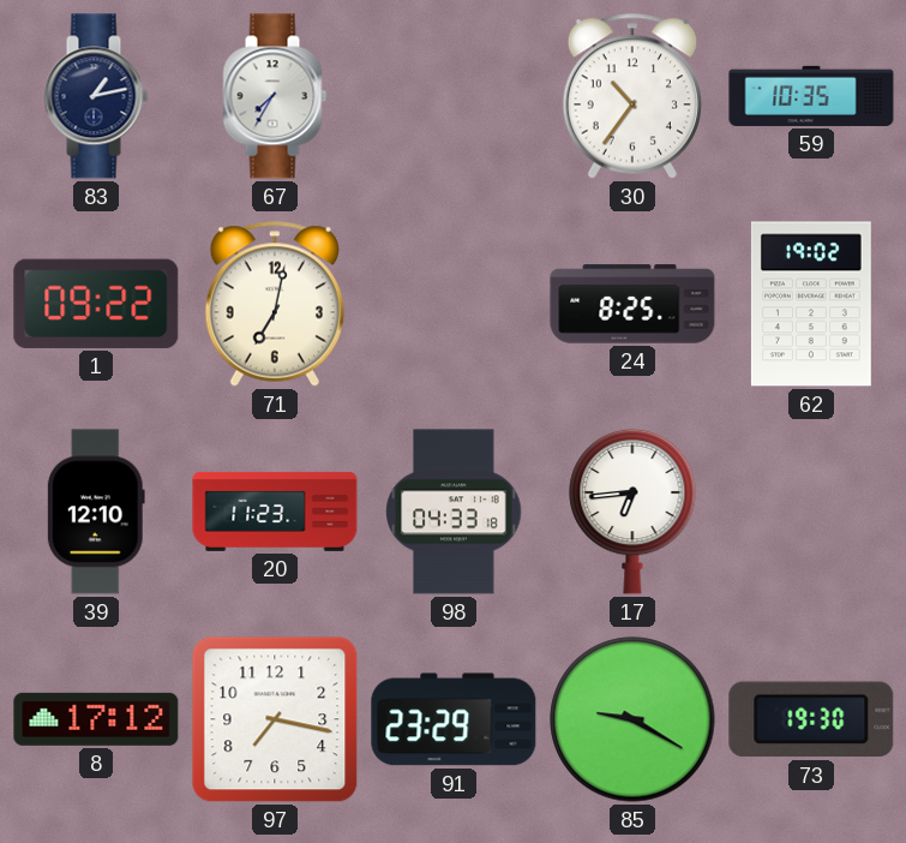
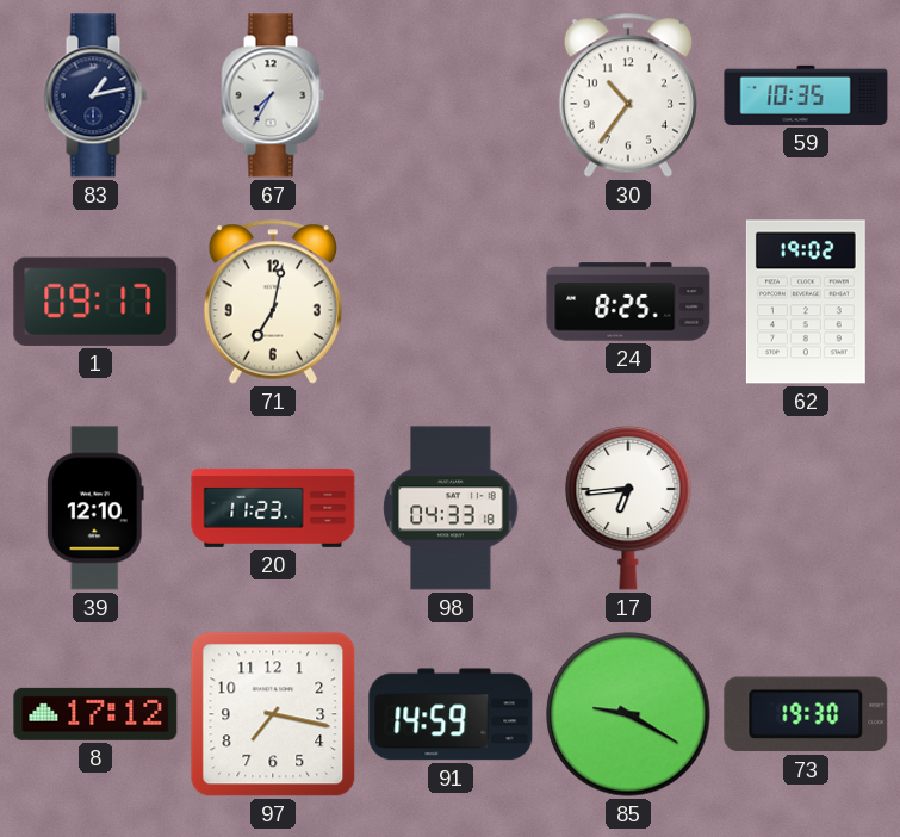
1: 09:22 -> 09:17
91: 23:29 -> 14:59
